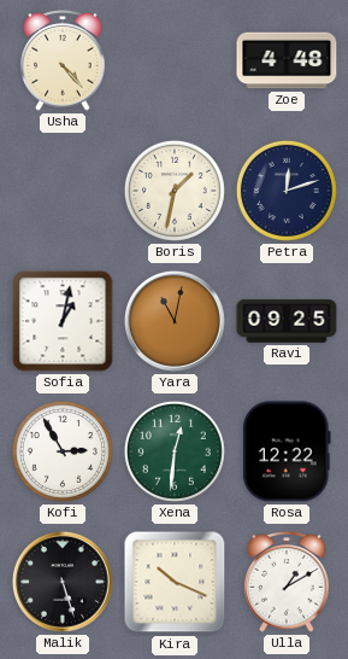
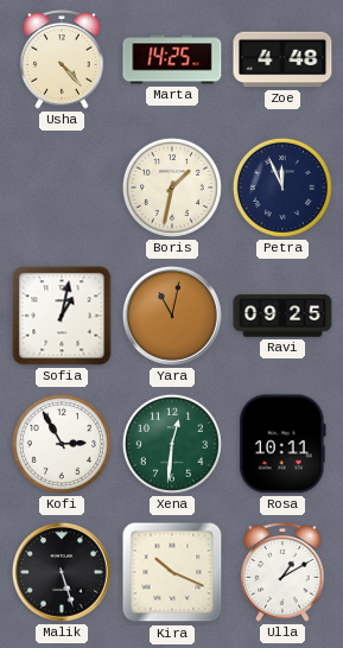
Marta: none -> 14:25
Petra: 12:12 -> 11:56
Rosa: 12:22 -> 10:11
